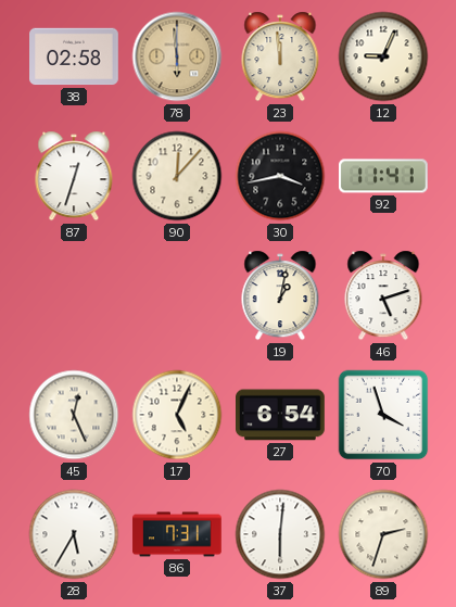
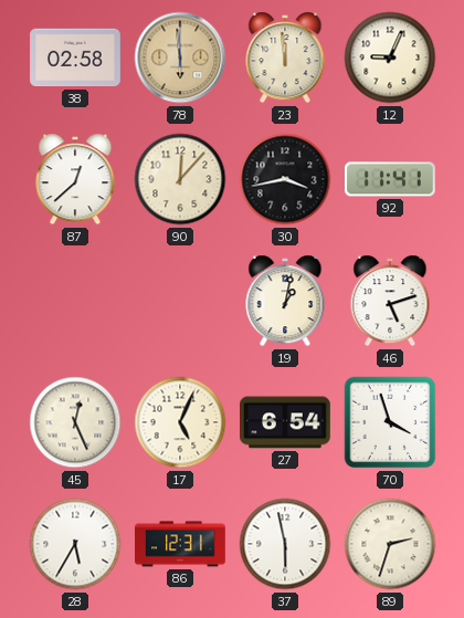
87: 12:33 -> 12:38
86: 7:31 -> 12:31
37: 6:01 -> 5:58
